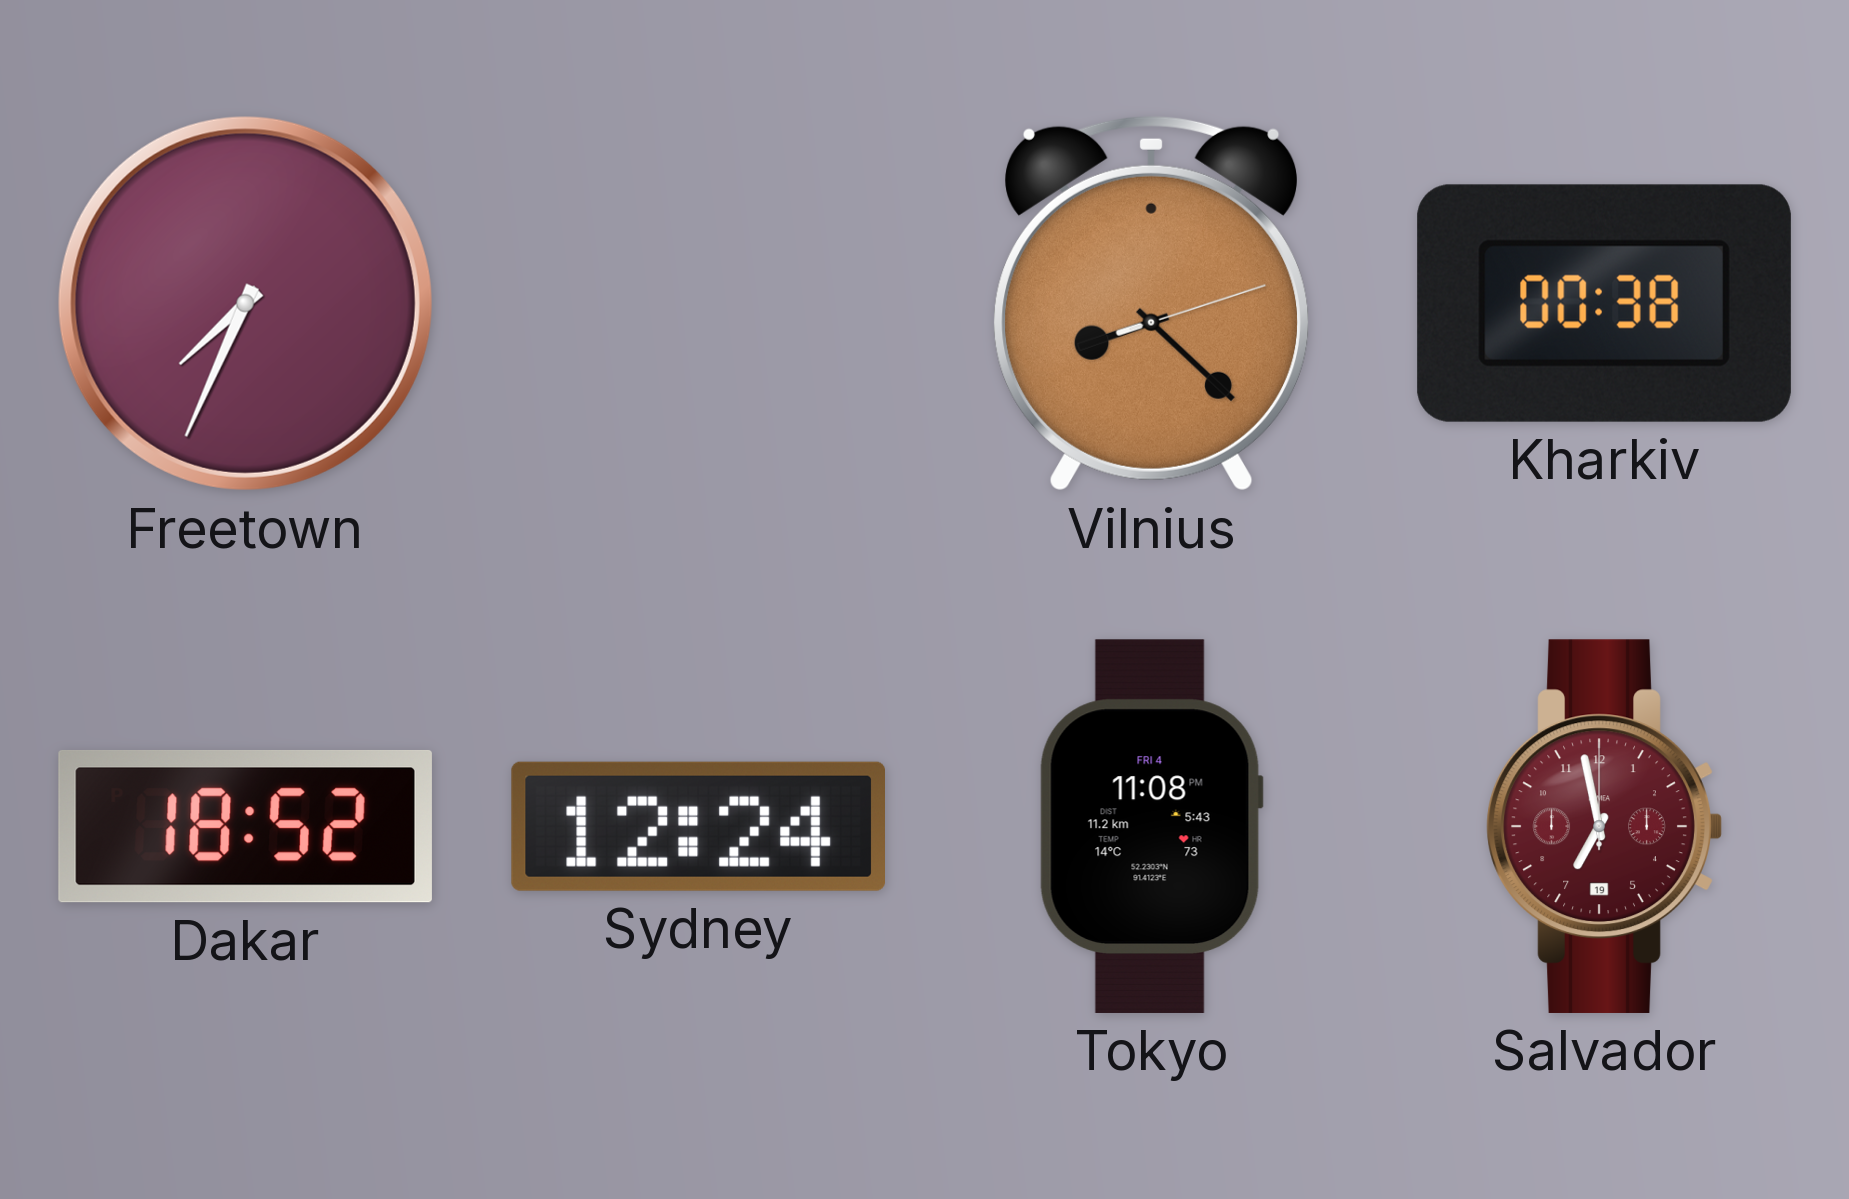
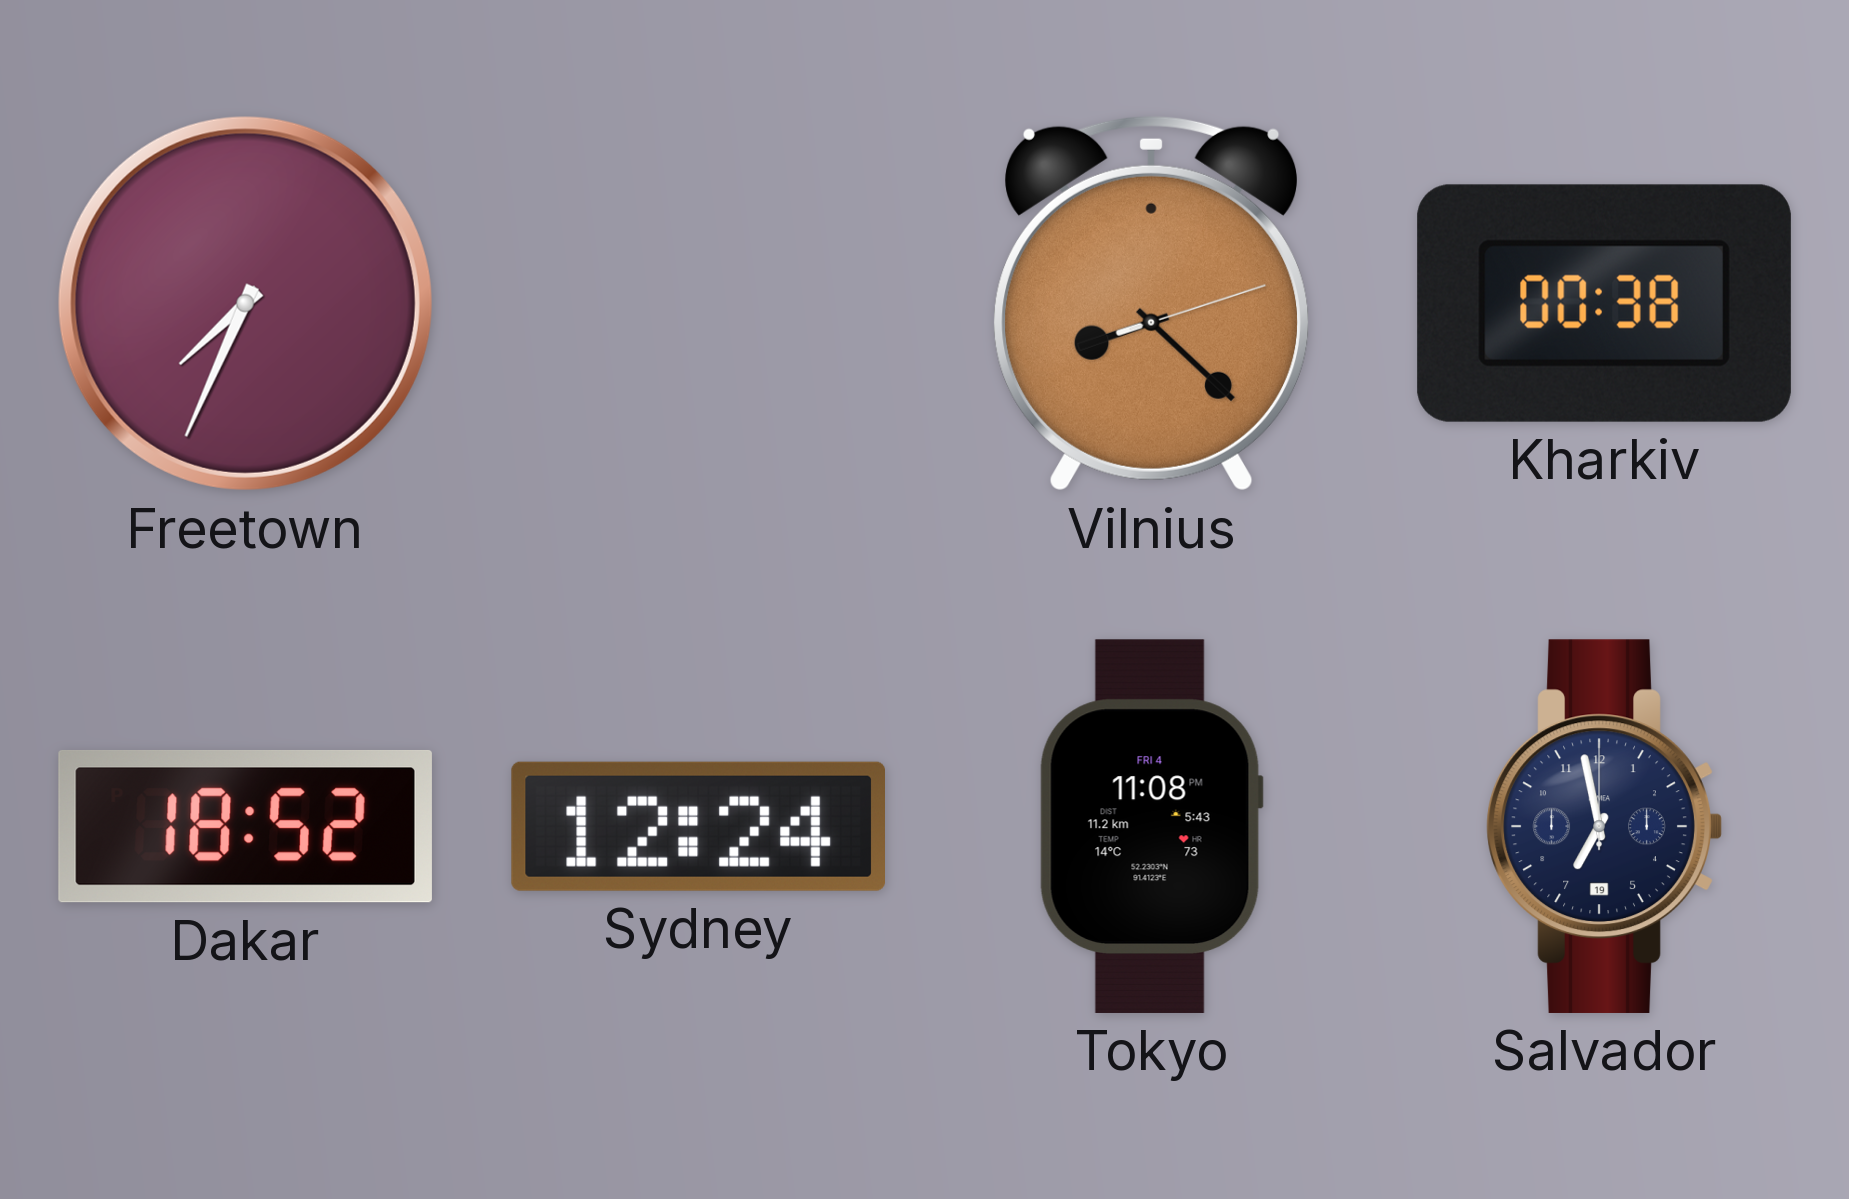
Salvador dial: burgundy -> navy
